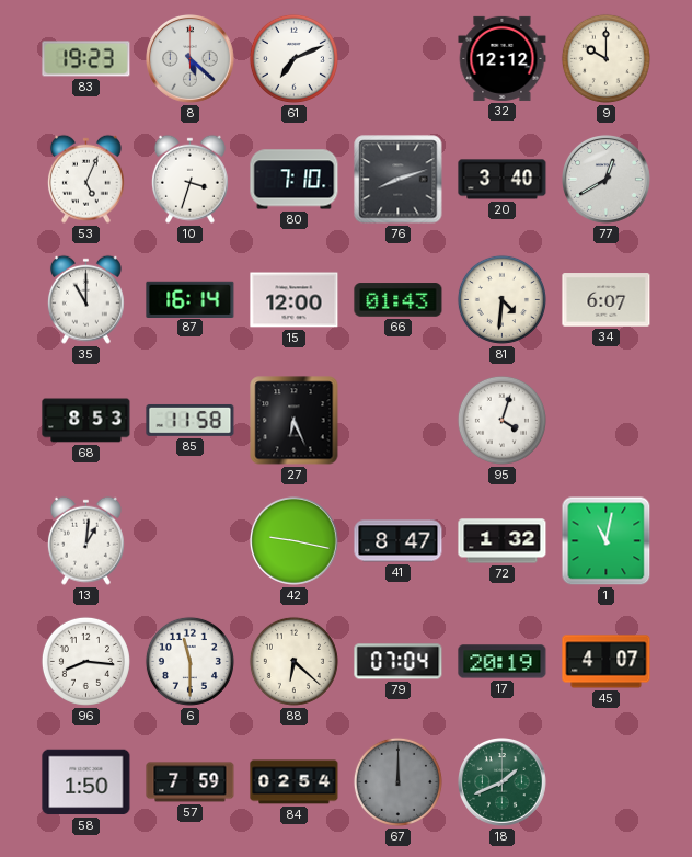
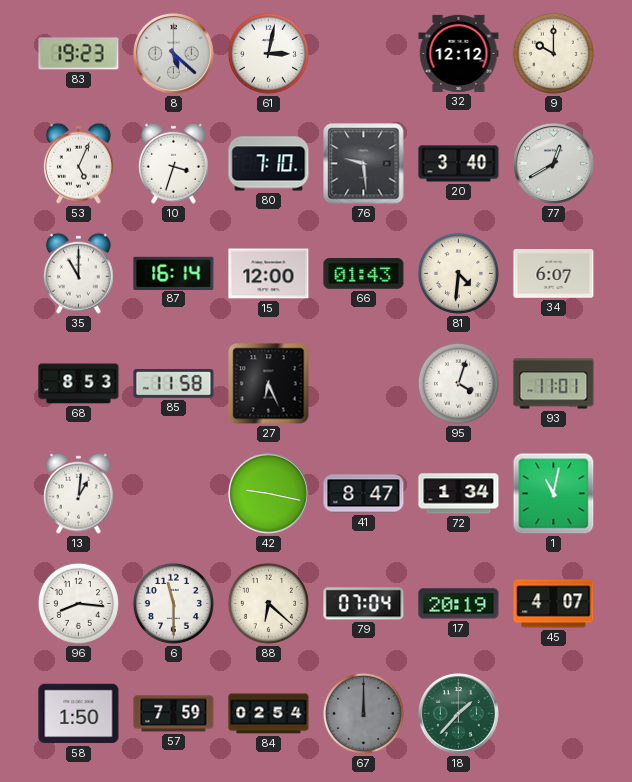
61: 7:11 -> 3:02
76: 8:12 -> 9:29
93: none -> 11:01
72: 1:32 -> 1:34
18: 1:41 -> 1:37
